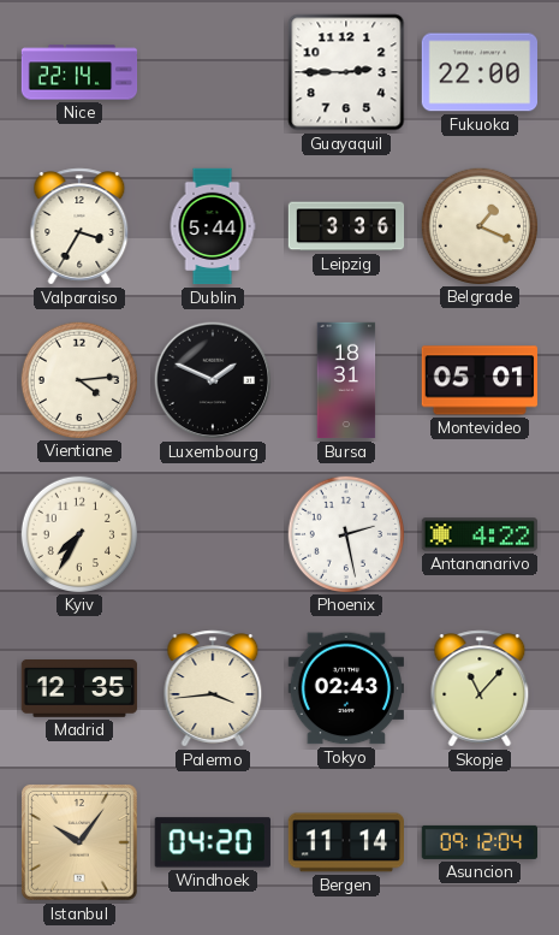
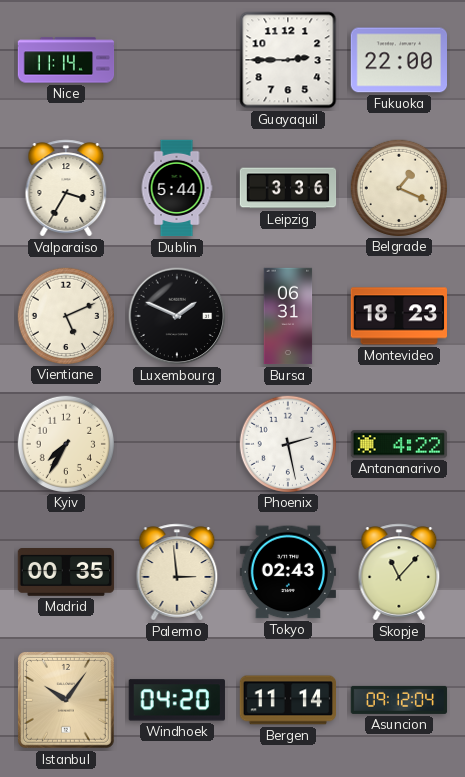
Nice: 22:14 -> 11:14
Vientiane: 4:14 -> 5:11
Bursa: 18:31 -> 06:31
Montevideo: 05:01 -> 18:23
Madrid: 12:35 -> 00:35
Palermo: 3:44 -> 2:59
